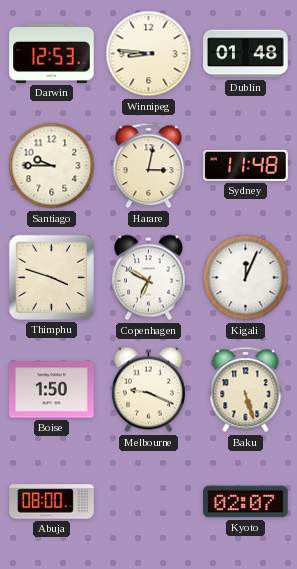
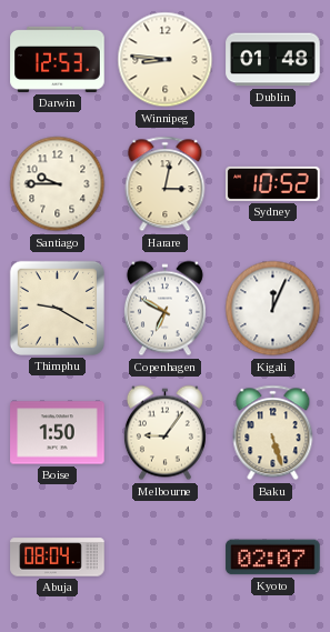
Sydney: 11:48 -> 10:52
Thimphu: 3:48 -> 9:20
Melbourne: 9:19 -> 9:06
Abuja: 08:00 -> 08:04
